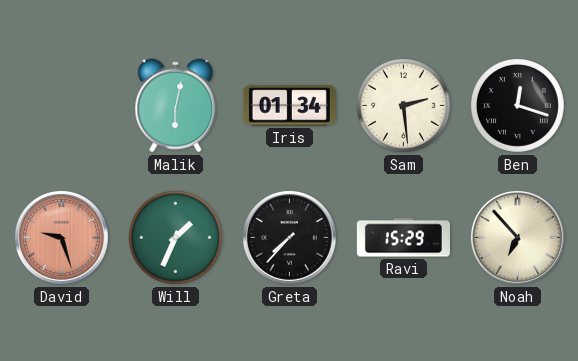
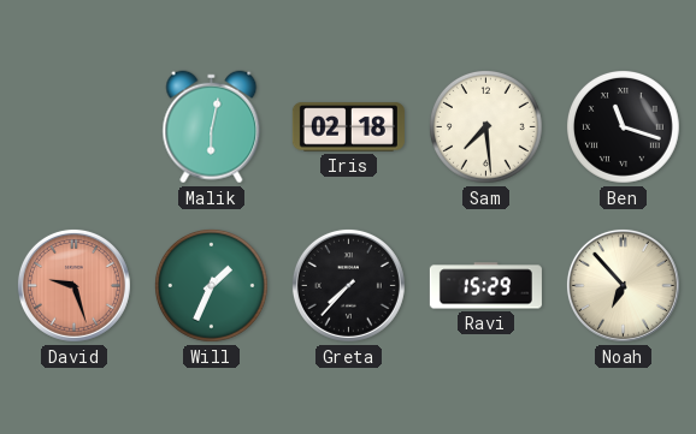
Iris: 01:34 -> 02:18
Sam: 2:29 -> 7:29
Ben: 12:18 -> 11:18
